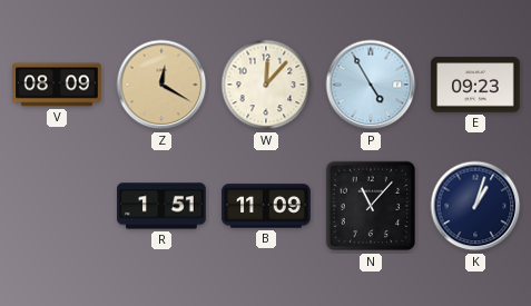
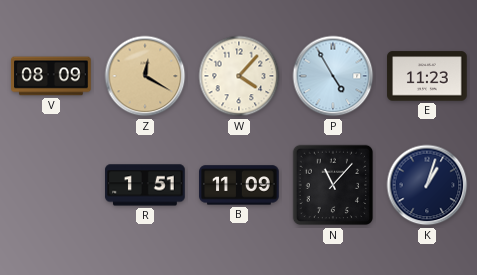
W: 12:07 -> 4:07
E: 09:23 -> 11:23
